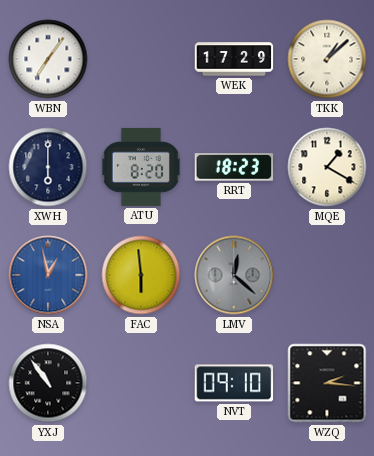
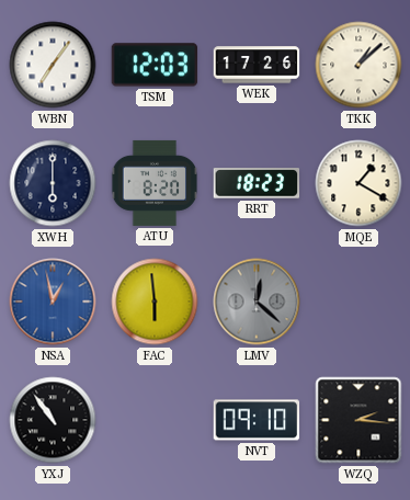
TSM: none -> 12:03
WEK: 17:29 -> 17:26
